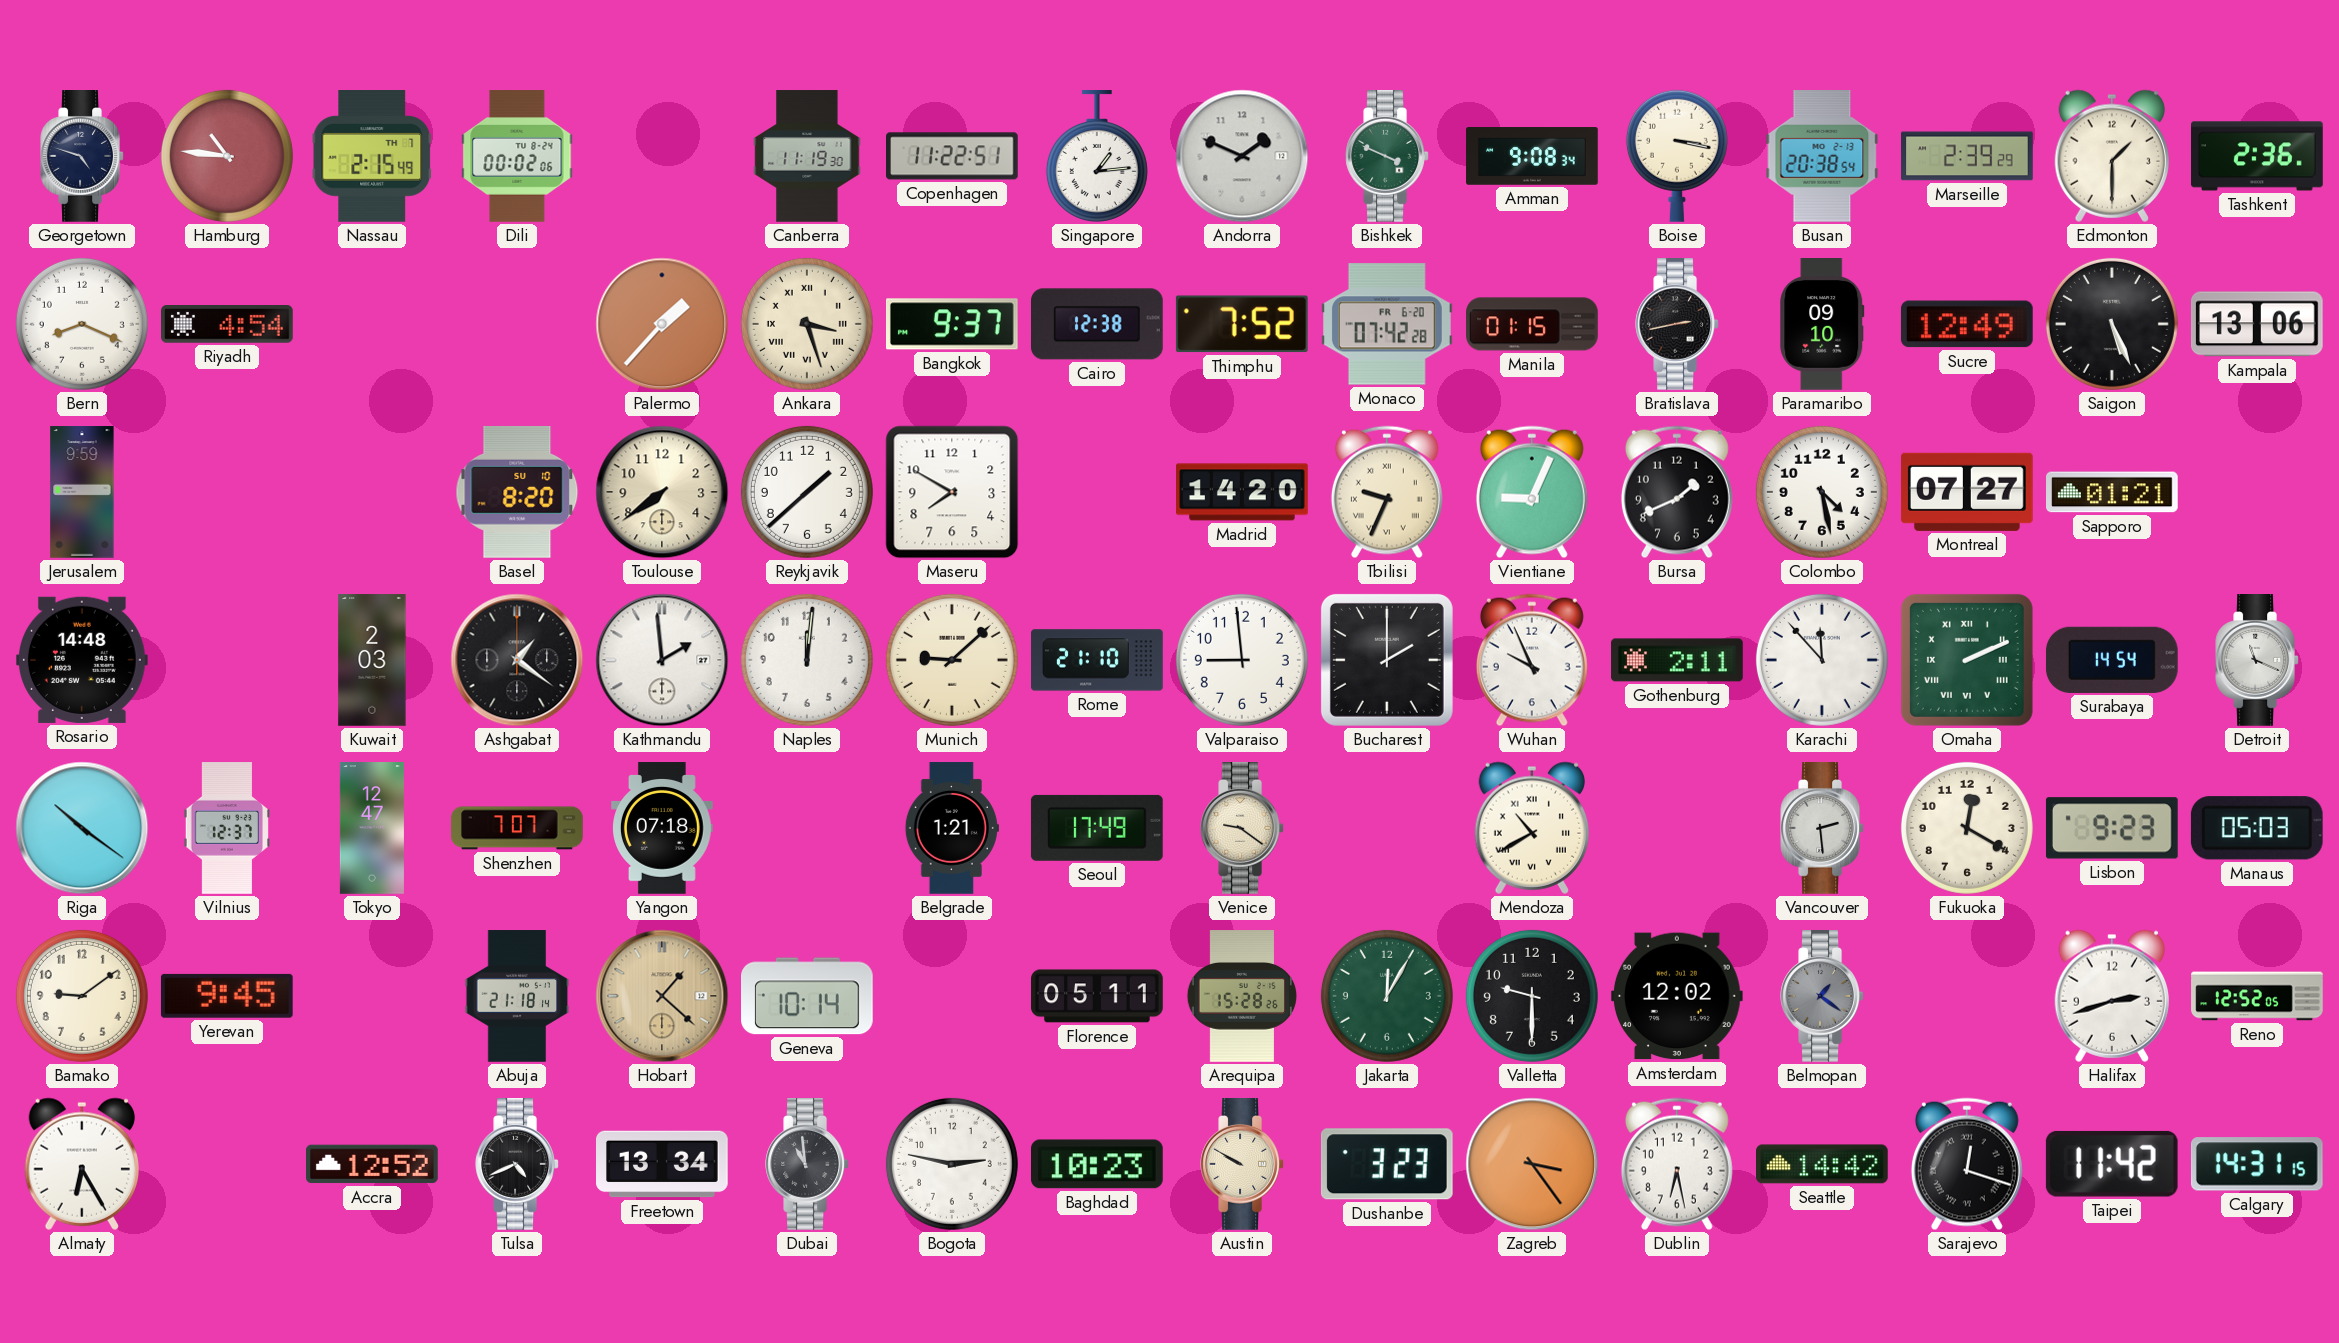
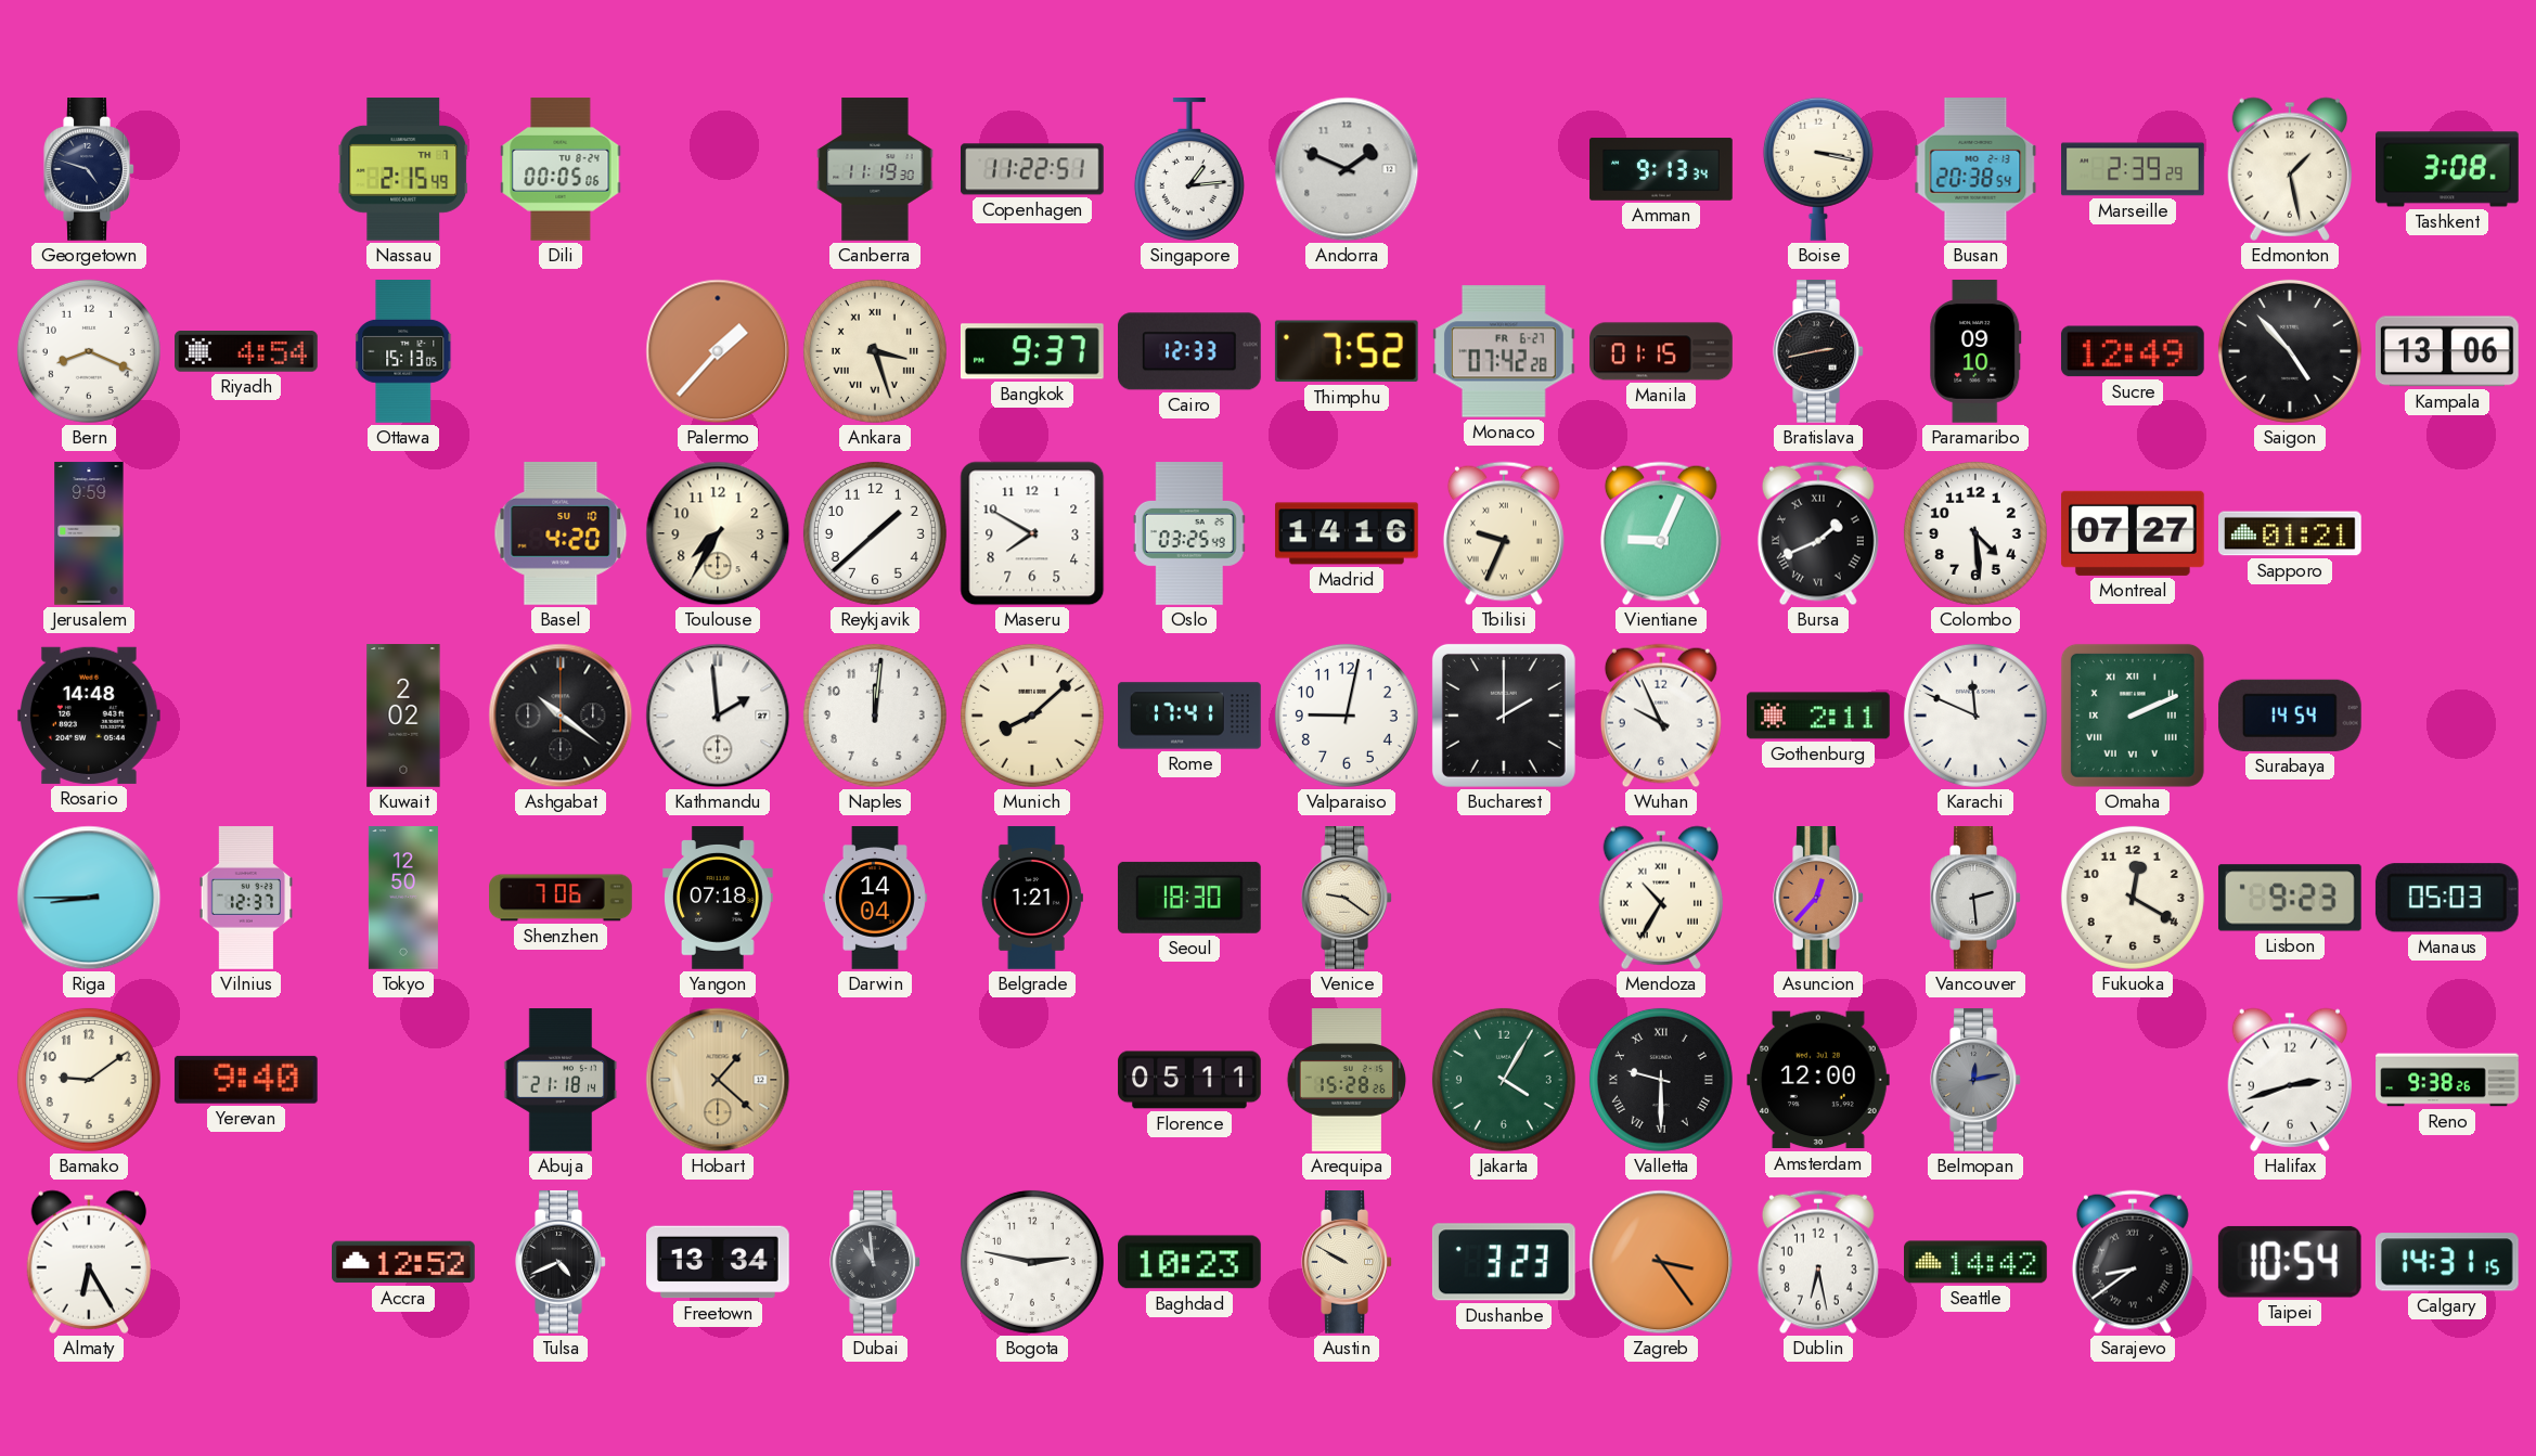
Hamburg: 10:46 -> none
Dili: 00:02 -> 00:05
Bishkek: 3:49 -> none
Amman: 9:08 -> 9:13
Edmonton: 1:30 -> 1:28
Tashkent: 2:36 -> 3:08
Ottawa: none -> 15:13
Cairo: 12:38 -> 12:33
Monaco date: FR 6-20 -> FR 6-27
Saigon: 5:26 -> 4:53
Basel: 8:20 -> 4:20
Toulouse: 7:39 -> 7:35
Oslo: none -> 03:25
Madrid: 14:20 -> 14:16
Bursa numerals: Arabic -> Roman
Colombo: 4:28 -> 4:29
Kuwait: 2:03 -> 2:02
Ashgabat: 1:21 -> 10:21
Munich: 9:08 -> 8:08
Rome: 21:10 -> 17:41
Valparaiso: 8:59 -> 9:02
Karachi: 11:53 -> 11:49
Detroit: 11:19 -> none
Riga: 10:21 -> 8:45
Tokyo: 12:47 -> 12:50
Shenzhen: 7:07 -> 7:06
Darwin: none -> 14:04
Seoul: 17:49 -> 18:30
Mendoza: 10:40 -> 10:35
Asuncion: none -> 12:37
Yerevan: 9:45 -> 9:40
Geneva: 10:14 -> none
Jakarta: 12:05 -> 4:05
Valletta numerals: Arabic -> Roman
Amsterdam: 12:02 -> 12:00
Belmopan: 1:21 -> 12:13
Reno: 12:52 -> 9:38
Sarajevo: 12:18 -> 8:39
Taipei: 11:42 -> 10:54
